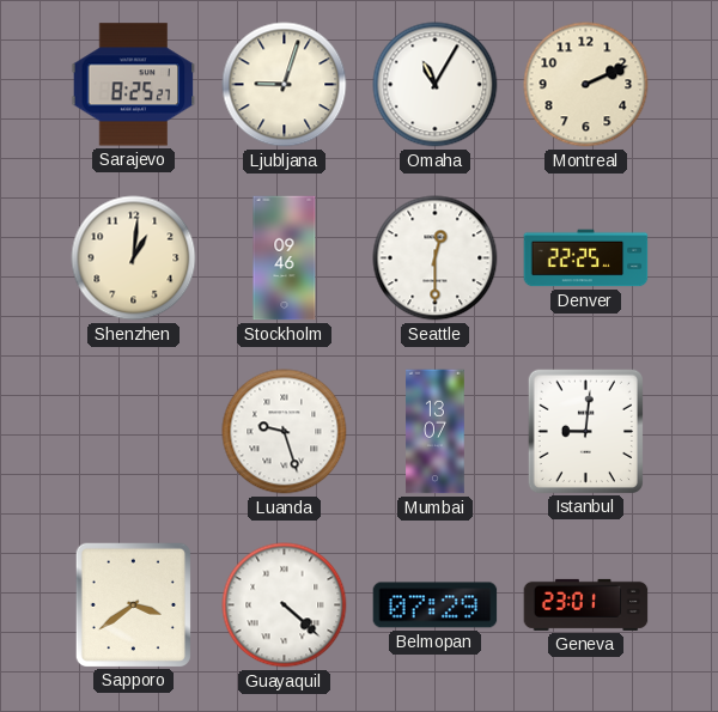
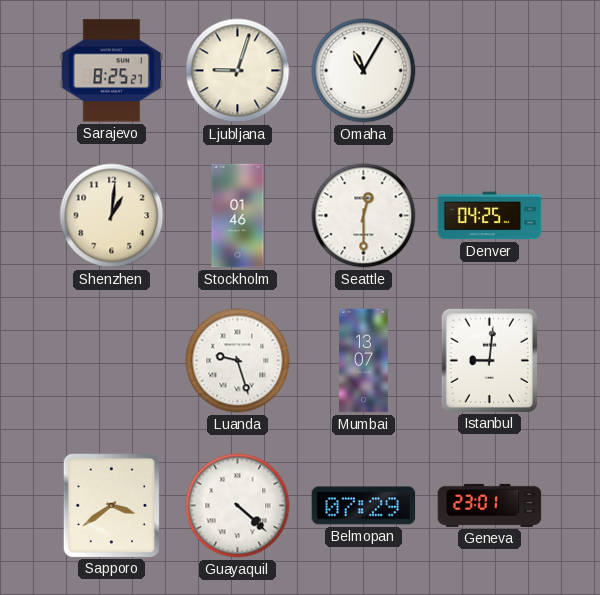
Montreal: 2:11 -> none
Stockholm: 09:46 -> 01:46
Denver: 22:25 -> 04:25
